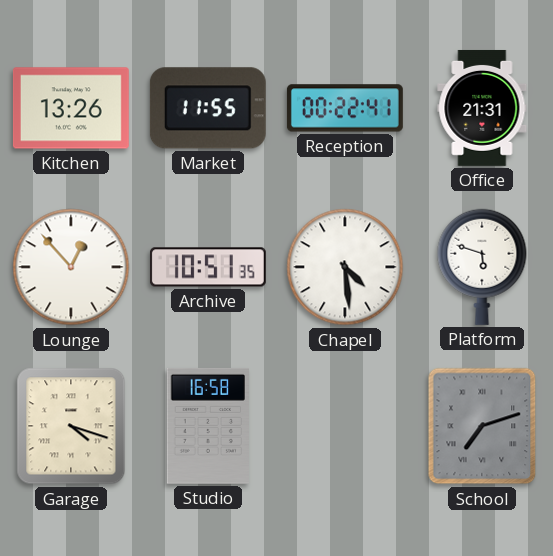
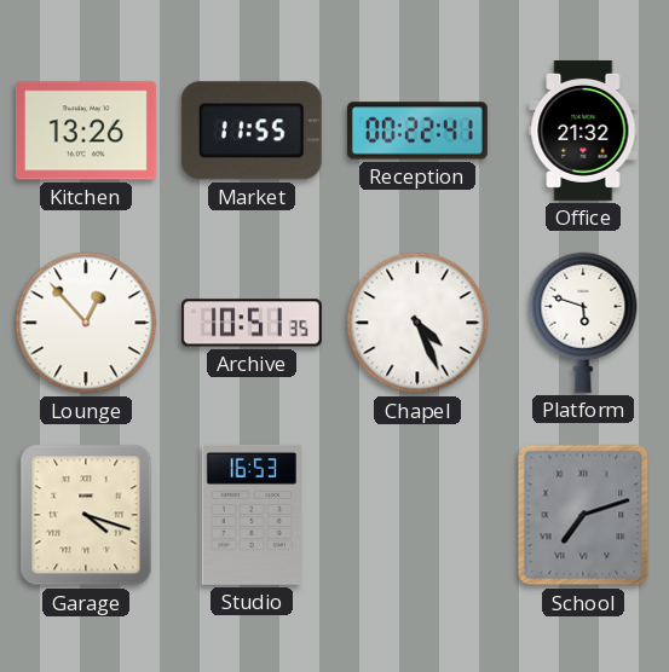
Office: 21:31 -> 21:32
Chapel: 4:29 -> 4:26
Studio: 16:58 -> 16:53
